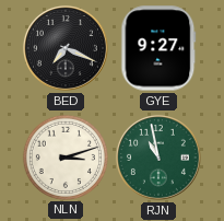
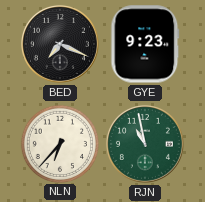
GYE: 9:27 -> 9:23
NLN: 3:12 -> 6:37
